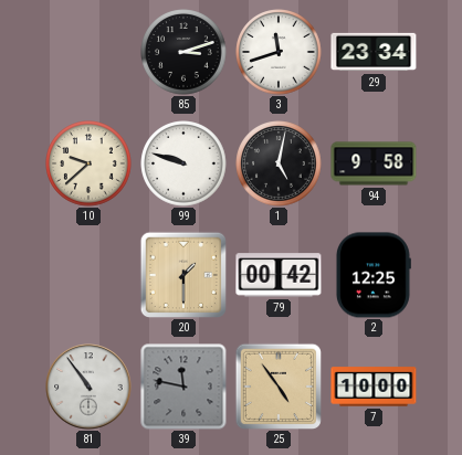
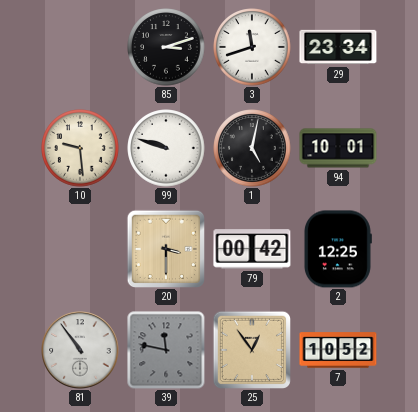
10: 9:38 -> 9:29
94: 9:58 -> 10:01
20: 1:30 -> 3:30
25: 4:54 -> 12:54
7: 10:00 -> 10:52
